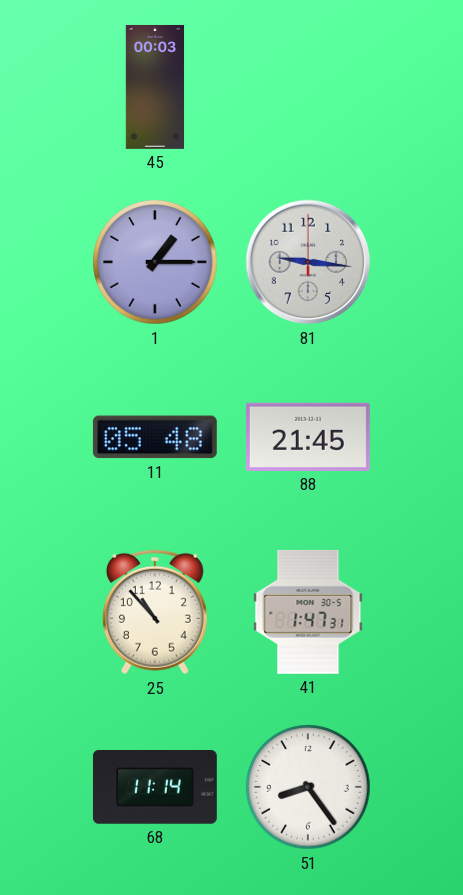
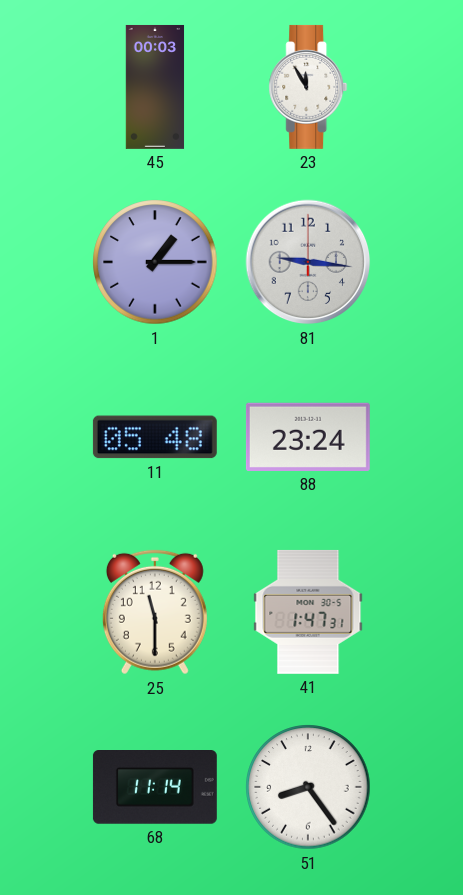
23: none -> 11:55
88: 21:45 -> 23:24
25: 10:53 -> 11:30
